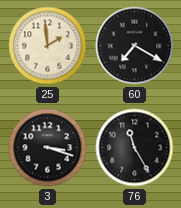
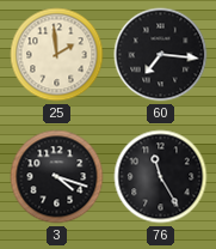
60: 7:20 -> 7:16
3: 3:18 -> 4:18
